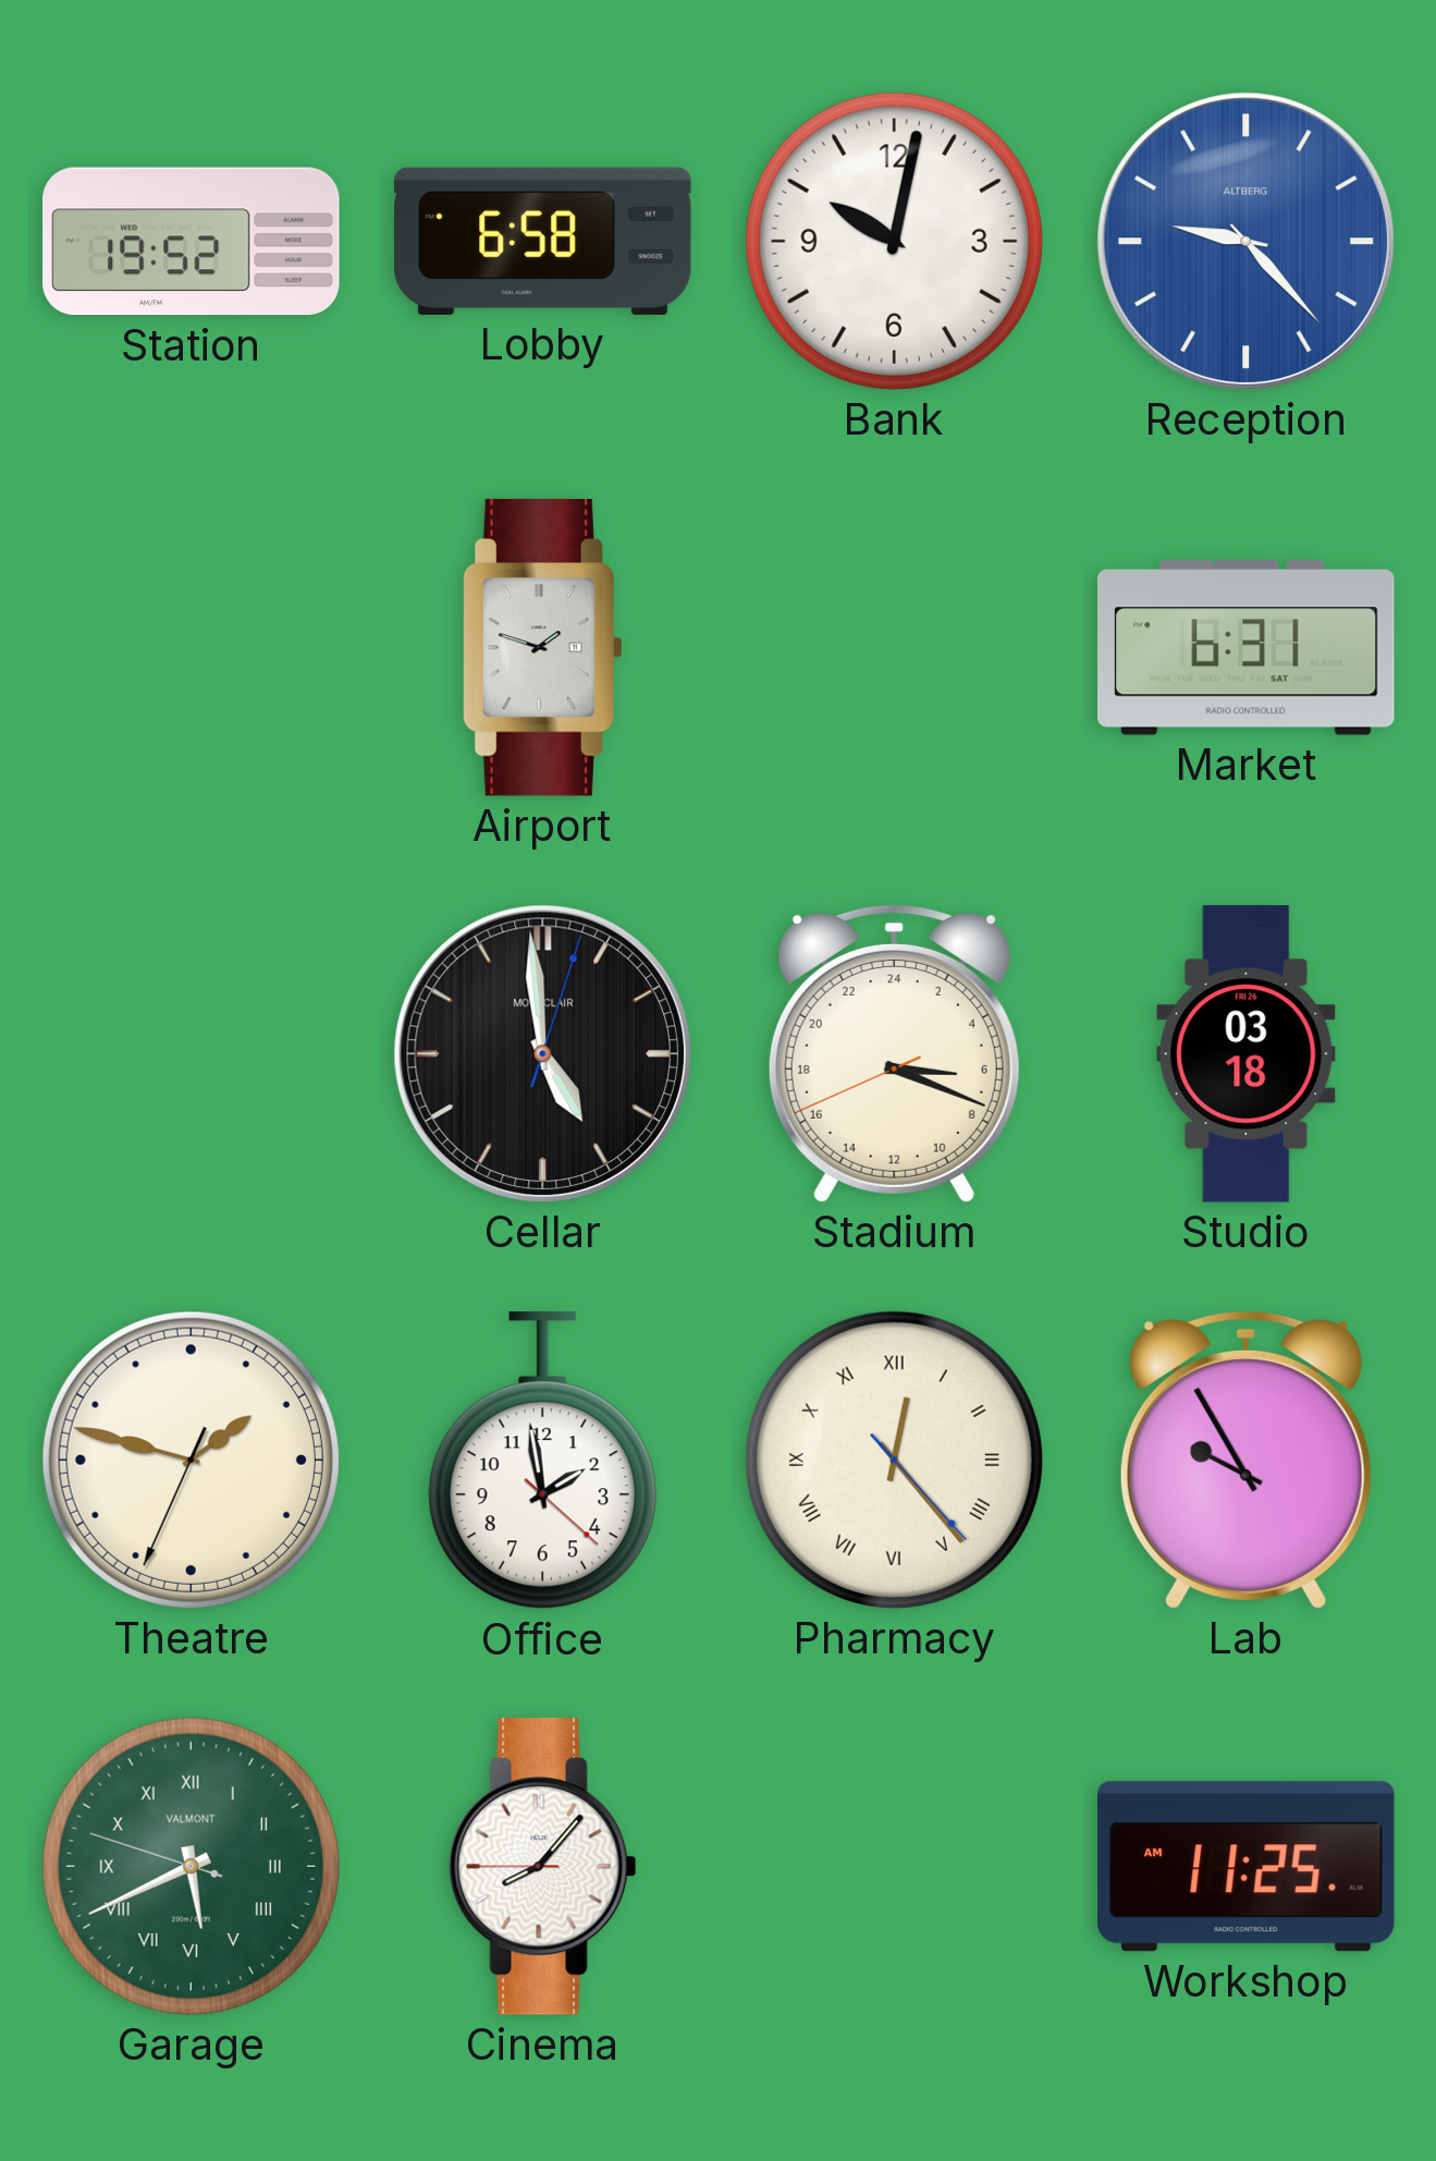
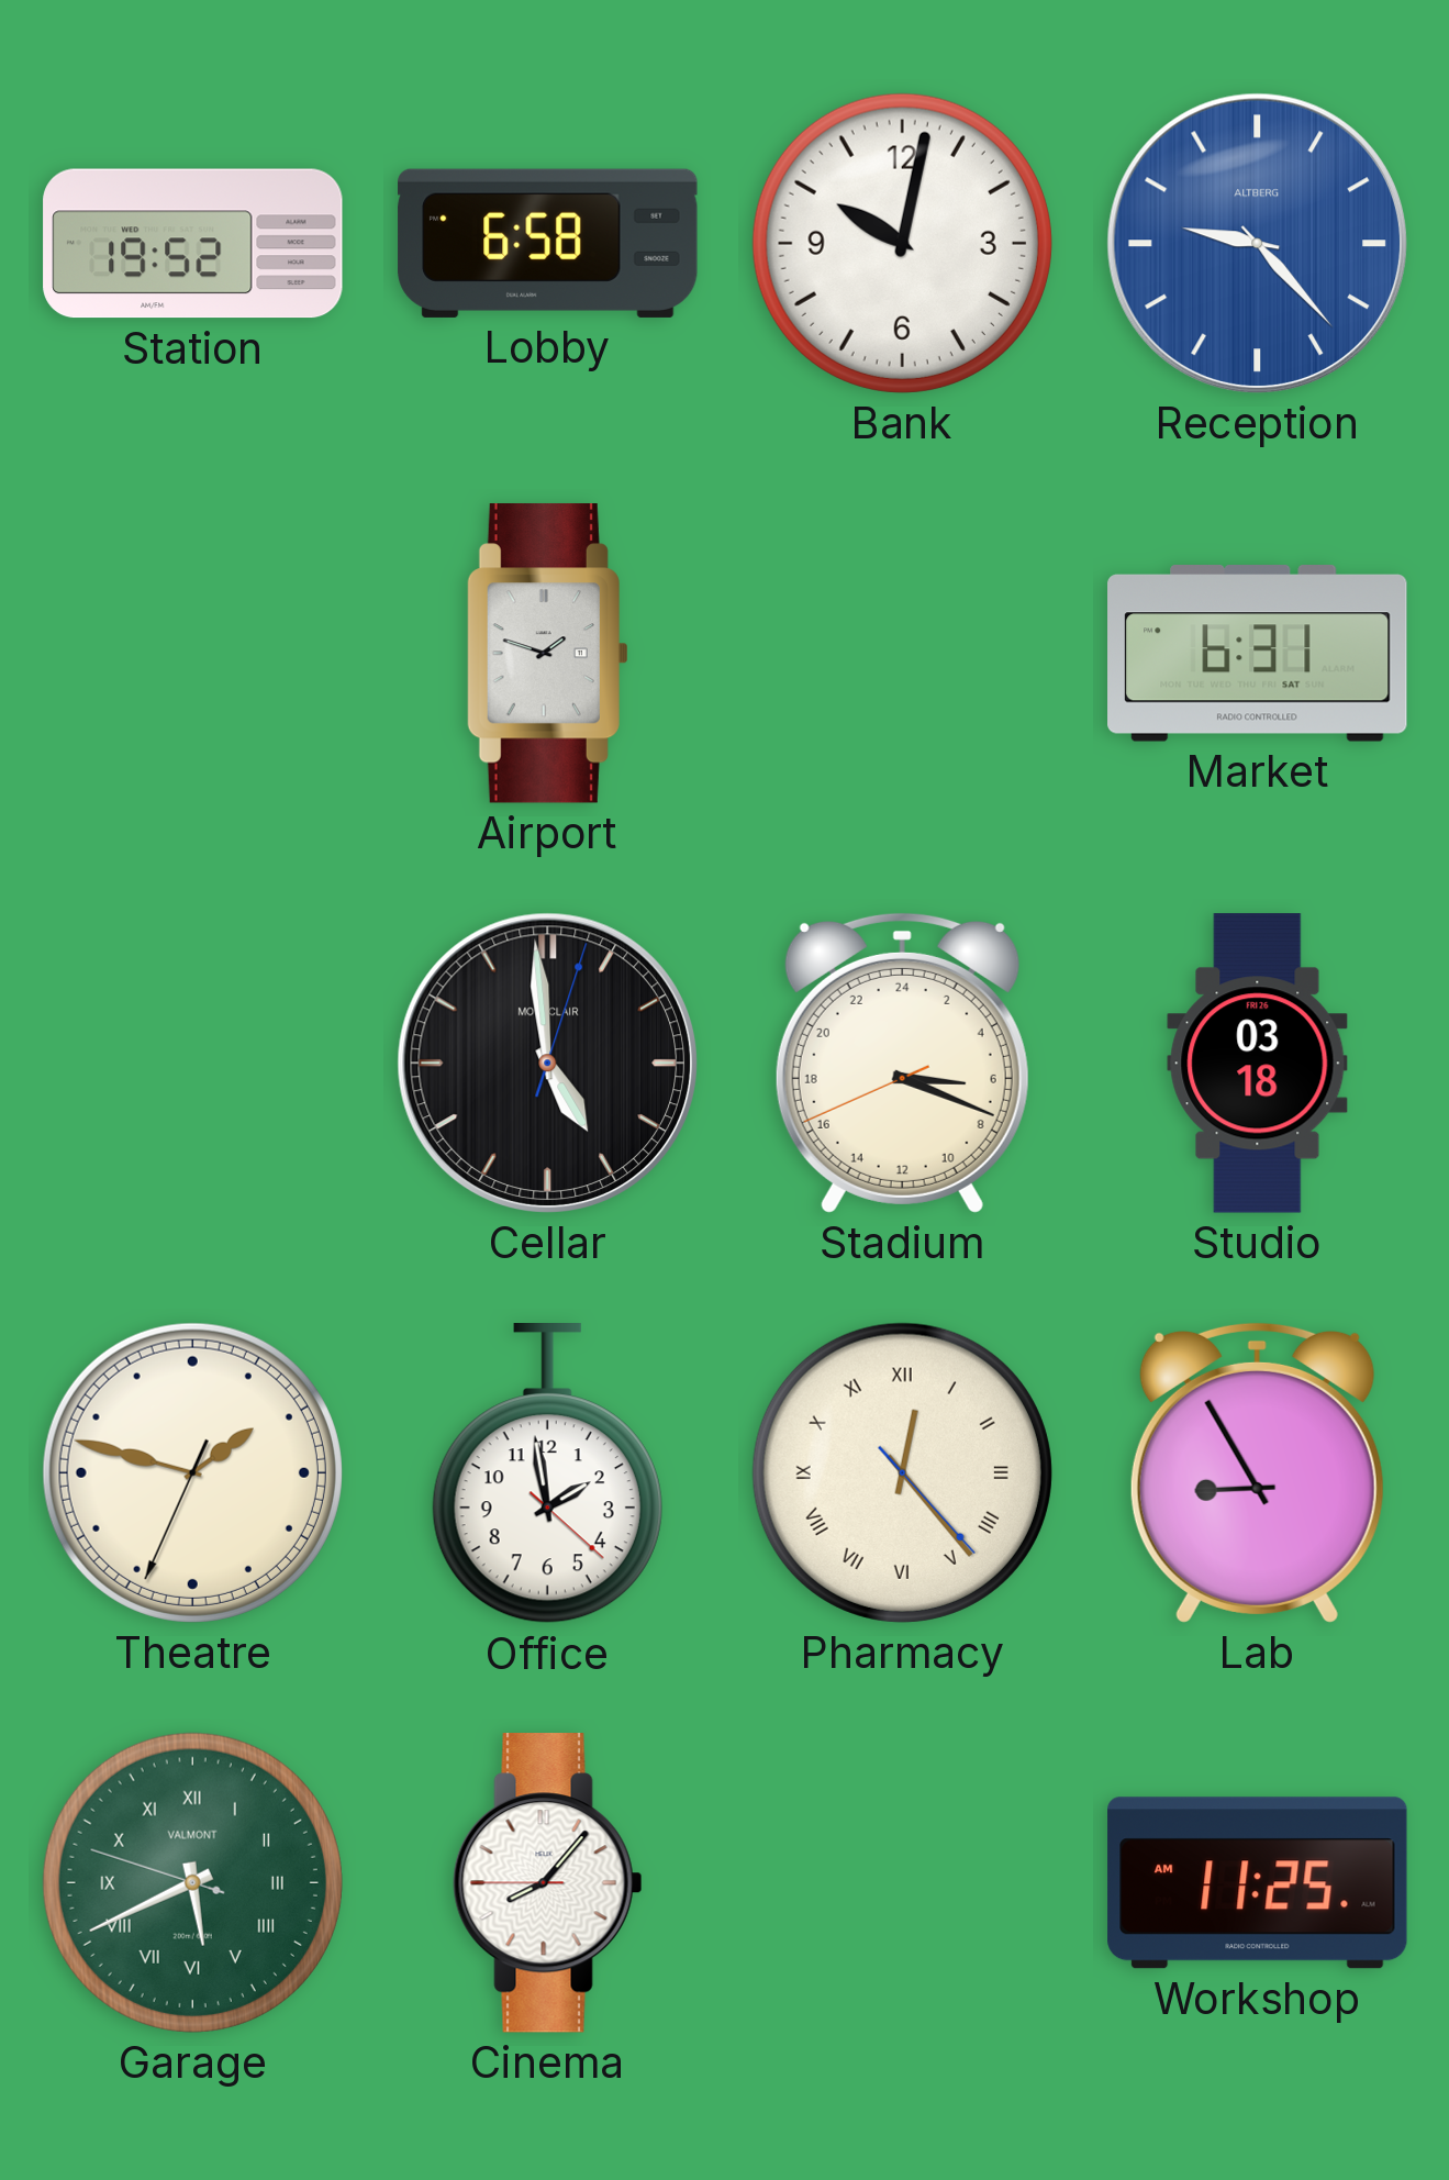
Lab: 9:55 -> 8:55
